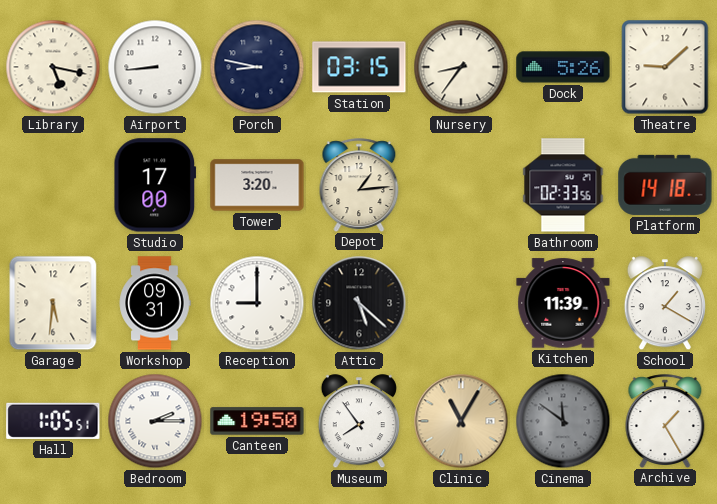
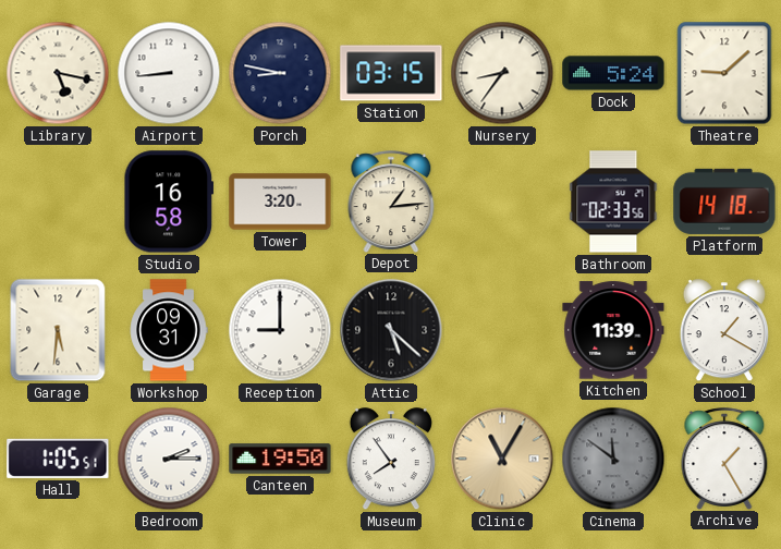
Dock: 5:26 -> 5:24
Studio: 17:00 -> 16:58
